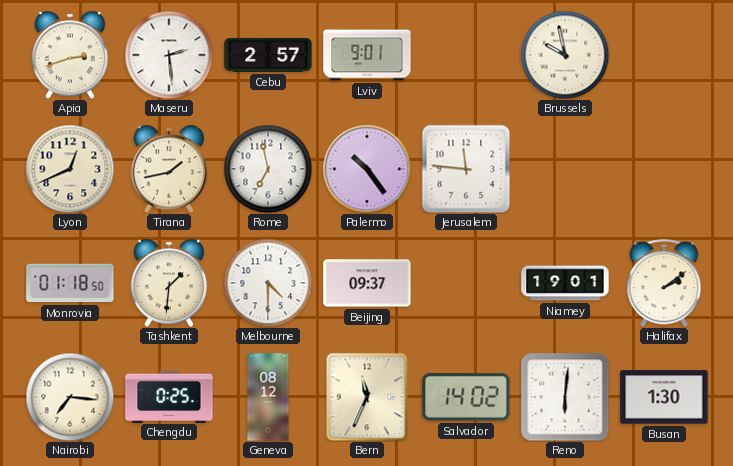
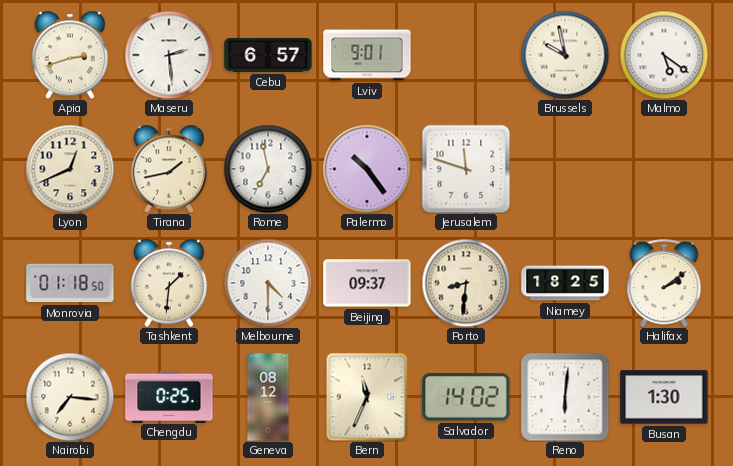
Cebu: 2:57 -> 6:57
Malmo: none -> 5:21
Jerusalem: 11:46 -> 11:48
Porto: none -> 8:31
Niamey: 19:01 -> 18:25
